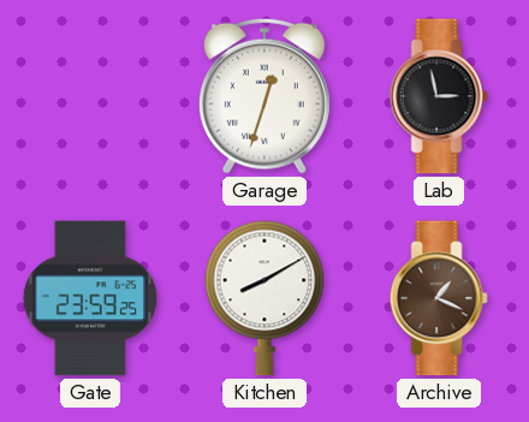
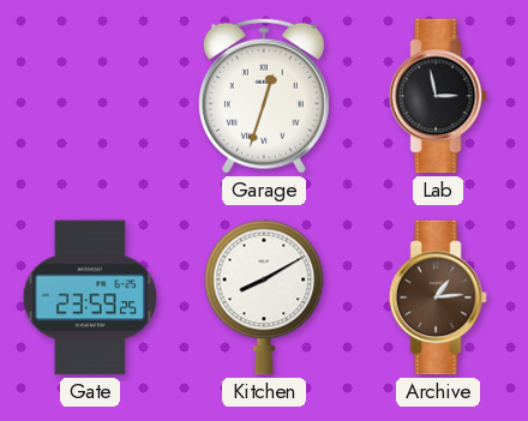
Archive: 1:19 -> 1:14
